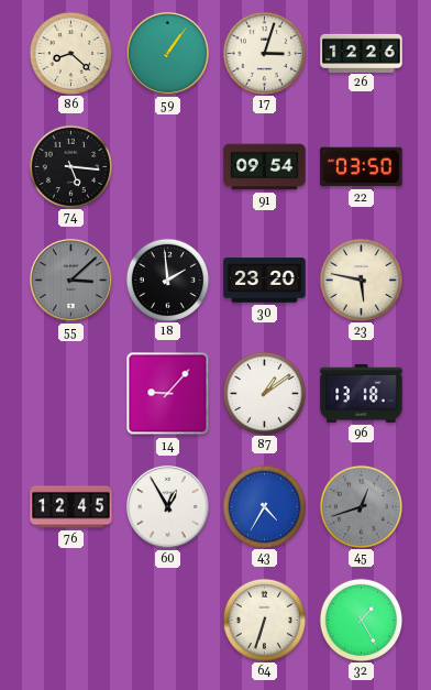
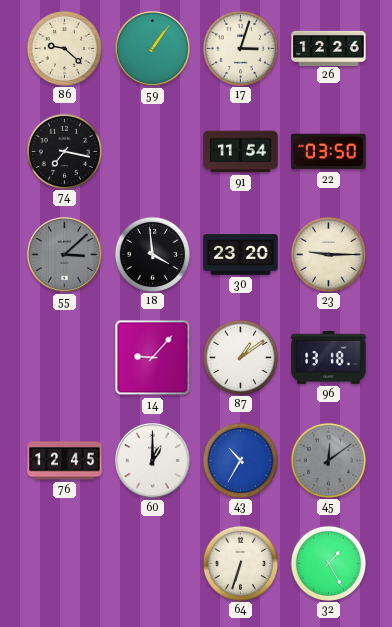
86: 8:22 -> 9:22
74: 5:16 -> 7:17
91: 09:54 -> 11:54
18: 1:59 -> 3:59
23: 5:47 -> 9:15
60: 12:55 -> 1:00
43: 4:35 -> 10:35
45: 12:42 -> 12:09
